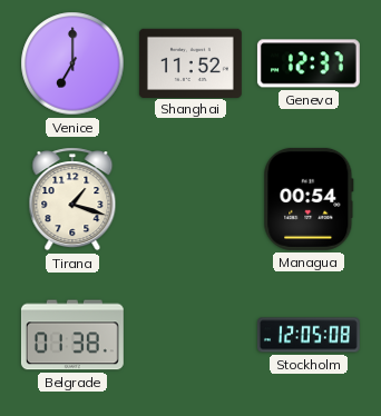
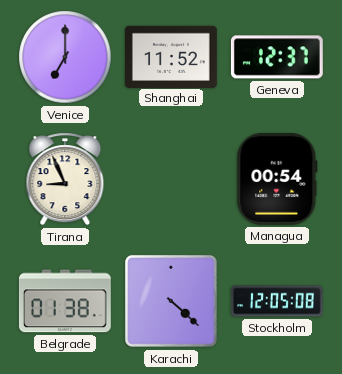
Tirana: 1:18 -> 8:56
Karachi: none -> 4:22
